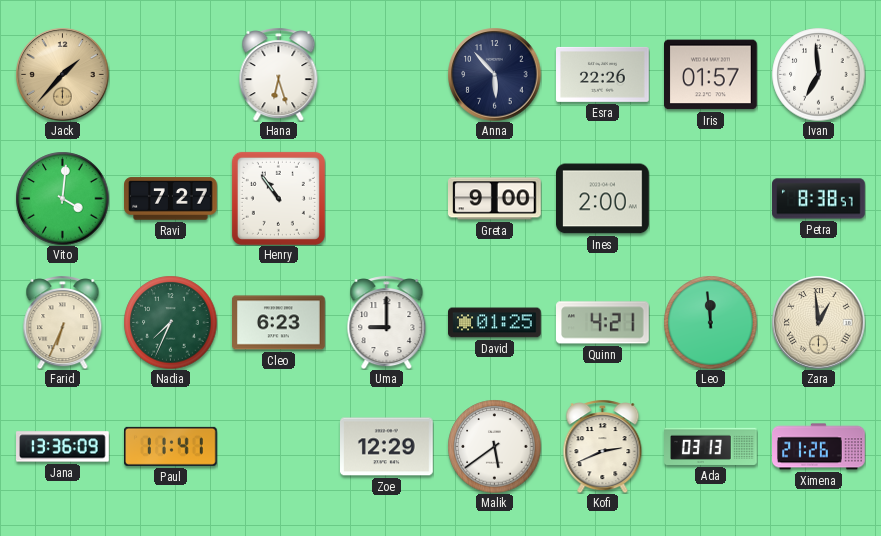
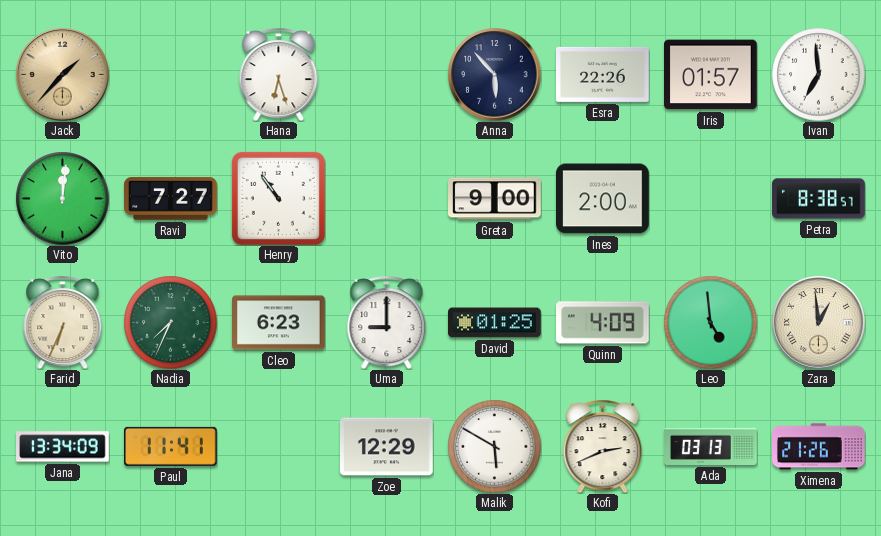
Vito: 4:01 -> 12:01
Quinn: 4:21 -> 4:09
Leo: 11:59 -> 4:59
Jana: 13:36 -> 13:34
Malik: 5:39 -> 5:50
